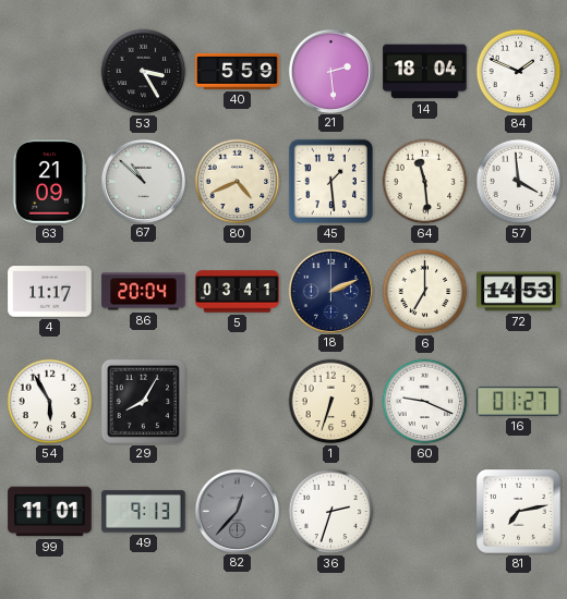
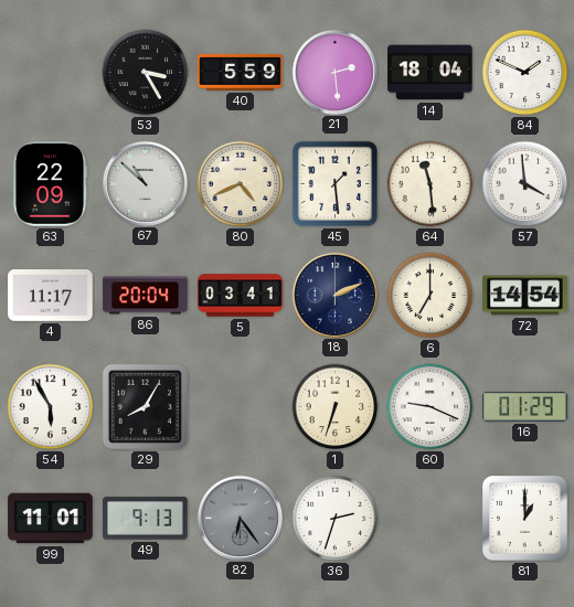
63: 21:09 -> 22:09
72: 14:53 -> 14:54
16: 01:27 -> 01:29
82: 12:37 -> 6:24
81: 7:13 -> 1:00
